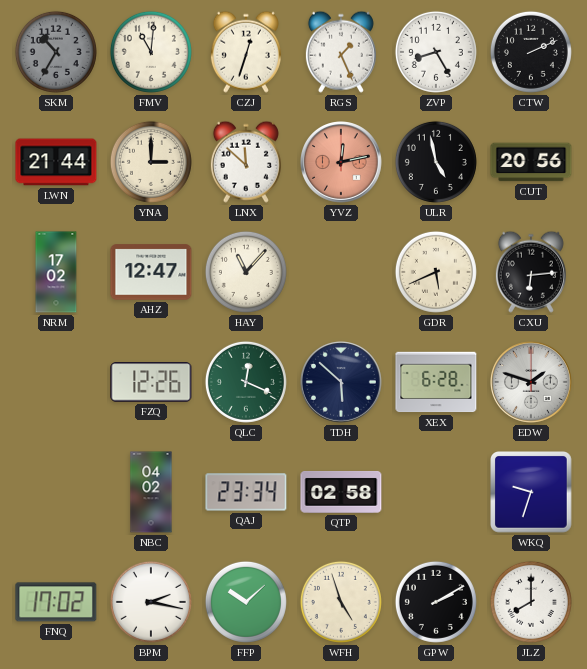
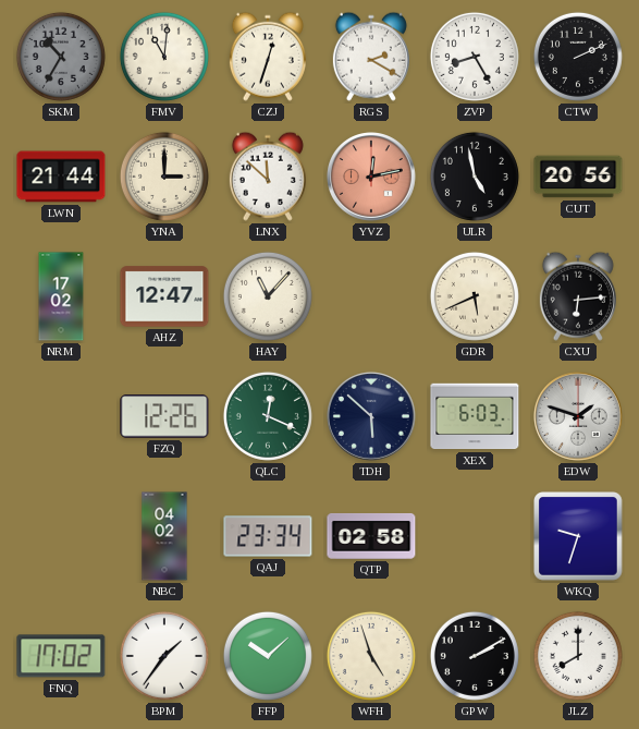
RGS: 1:26 -> 2:20
XEX: 6:28 -> 6:03
BPM: 2:17 -> 1:36
